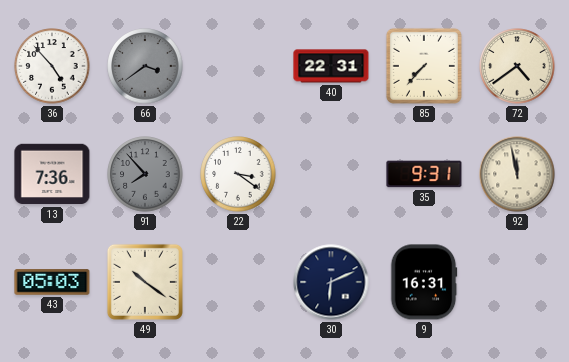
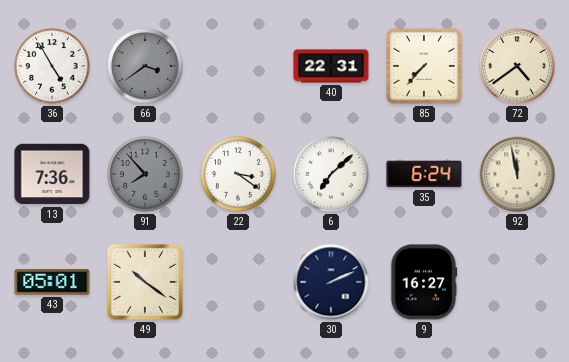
36: 4:53 -> 4:55
6: none -> 7:08
35: 9:31 -> 6:24
43: 05:03 -> 05:01
30: 6:11 -> 2:11
9: 16:31 -> 16:27
